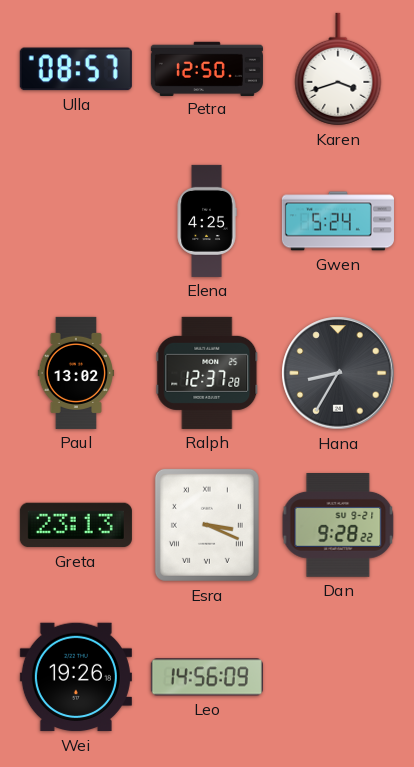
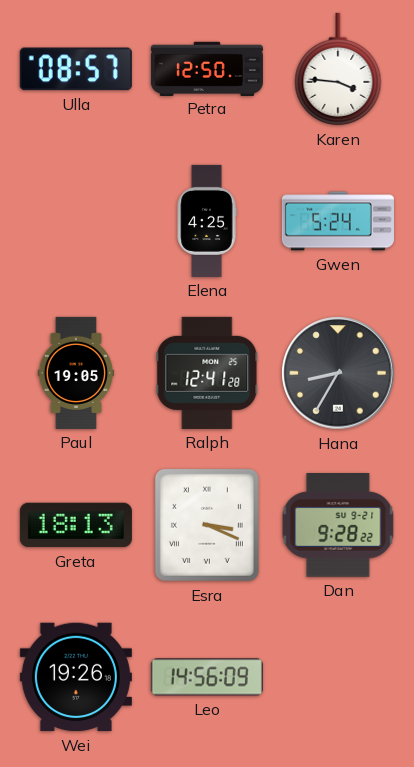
Karen: 3:42 -> 3:46
Paul: 13:02 -> 19:05
Ralph: 12:37 -> 12:41
Greta: 23:13 -> 18:13
